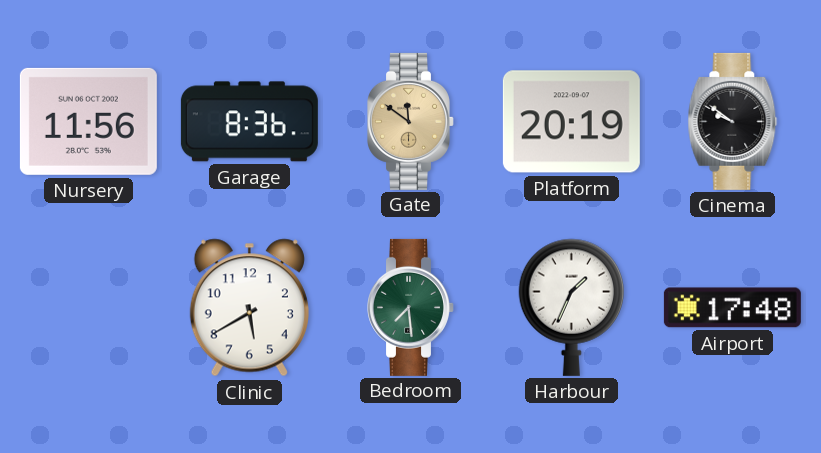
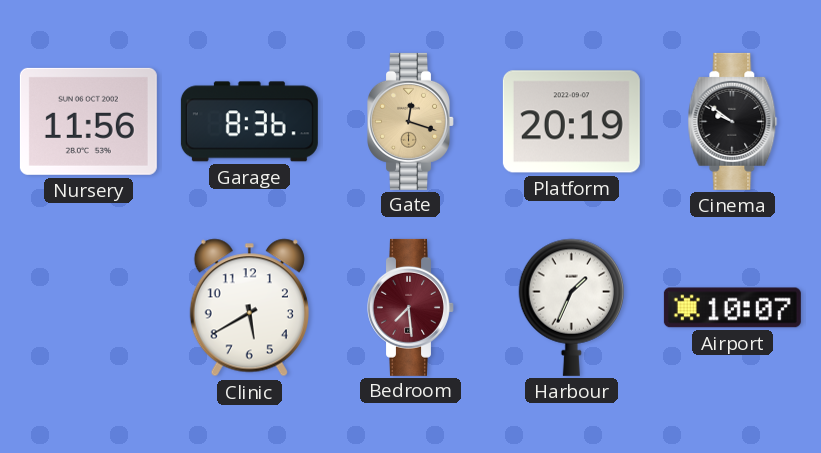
Gate: 11:51 -> 12:18
Bedroom dial: green -> burgundy
Airport: 17:48 -> 10:07
